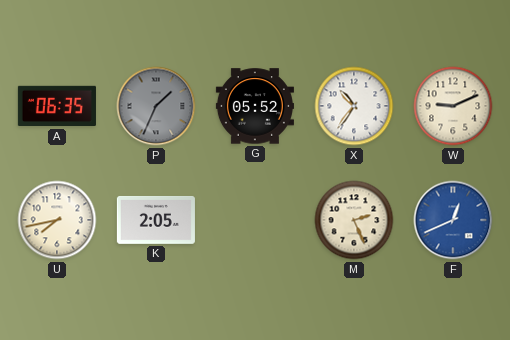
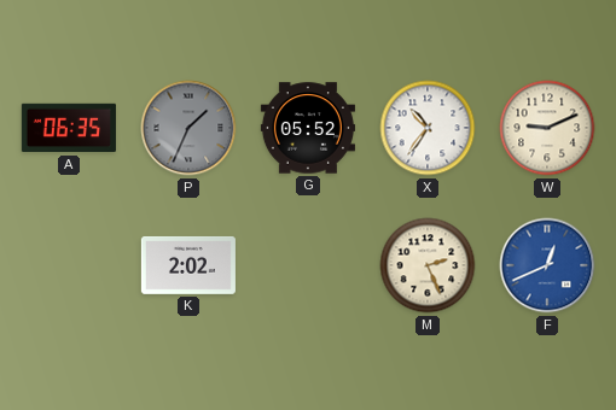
U: 7:43 -> none
K: 2:05 -> 2:02
